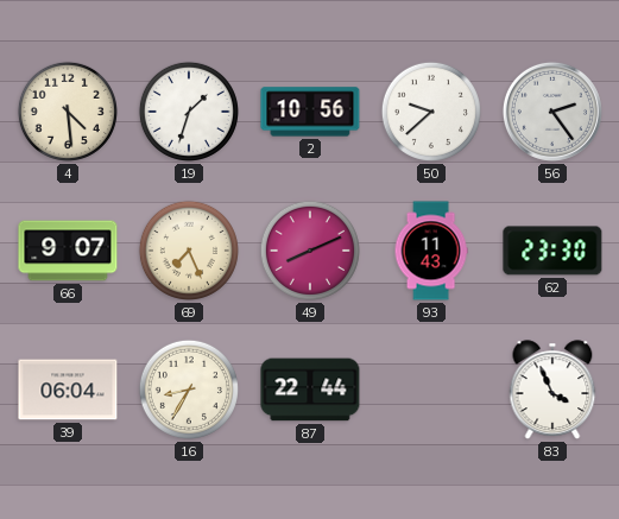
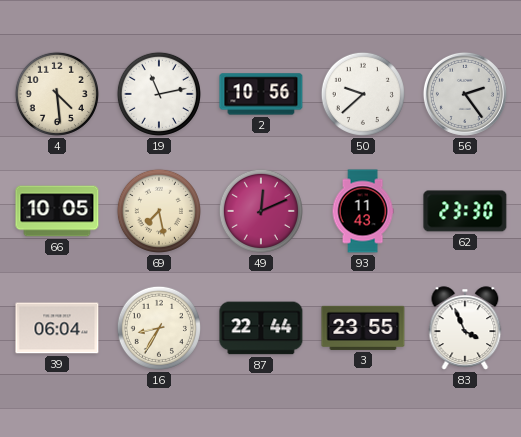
19: 1:33 -> 11:13
66: 9:07 -> 10:05
69: 7:26 -> 7:28
49: 8:11 -> 12:11
3: none -> 23:55
